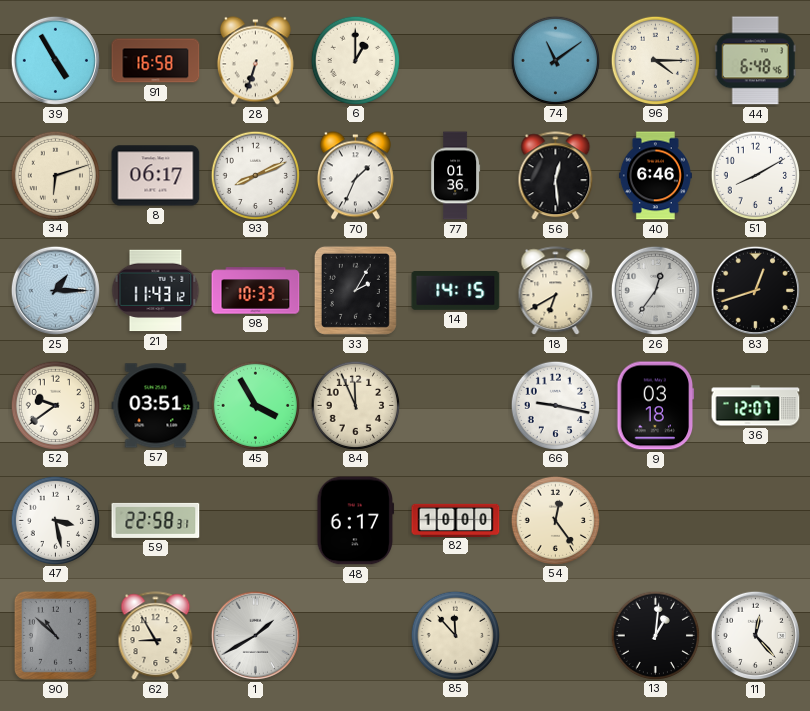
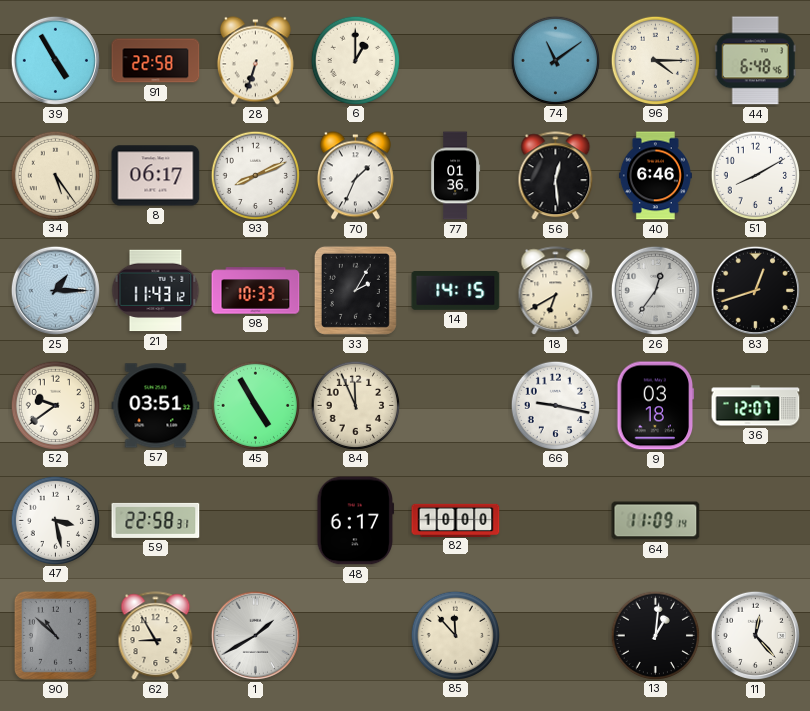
91: 16:58 -> 22:58
34: 6:12 -> 5:24
45: 3:55 -> 4:55
54: 12:24 -> none
64: none -> 11:09
